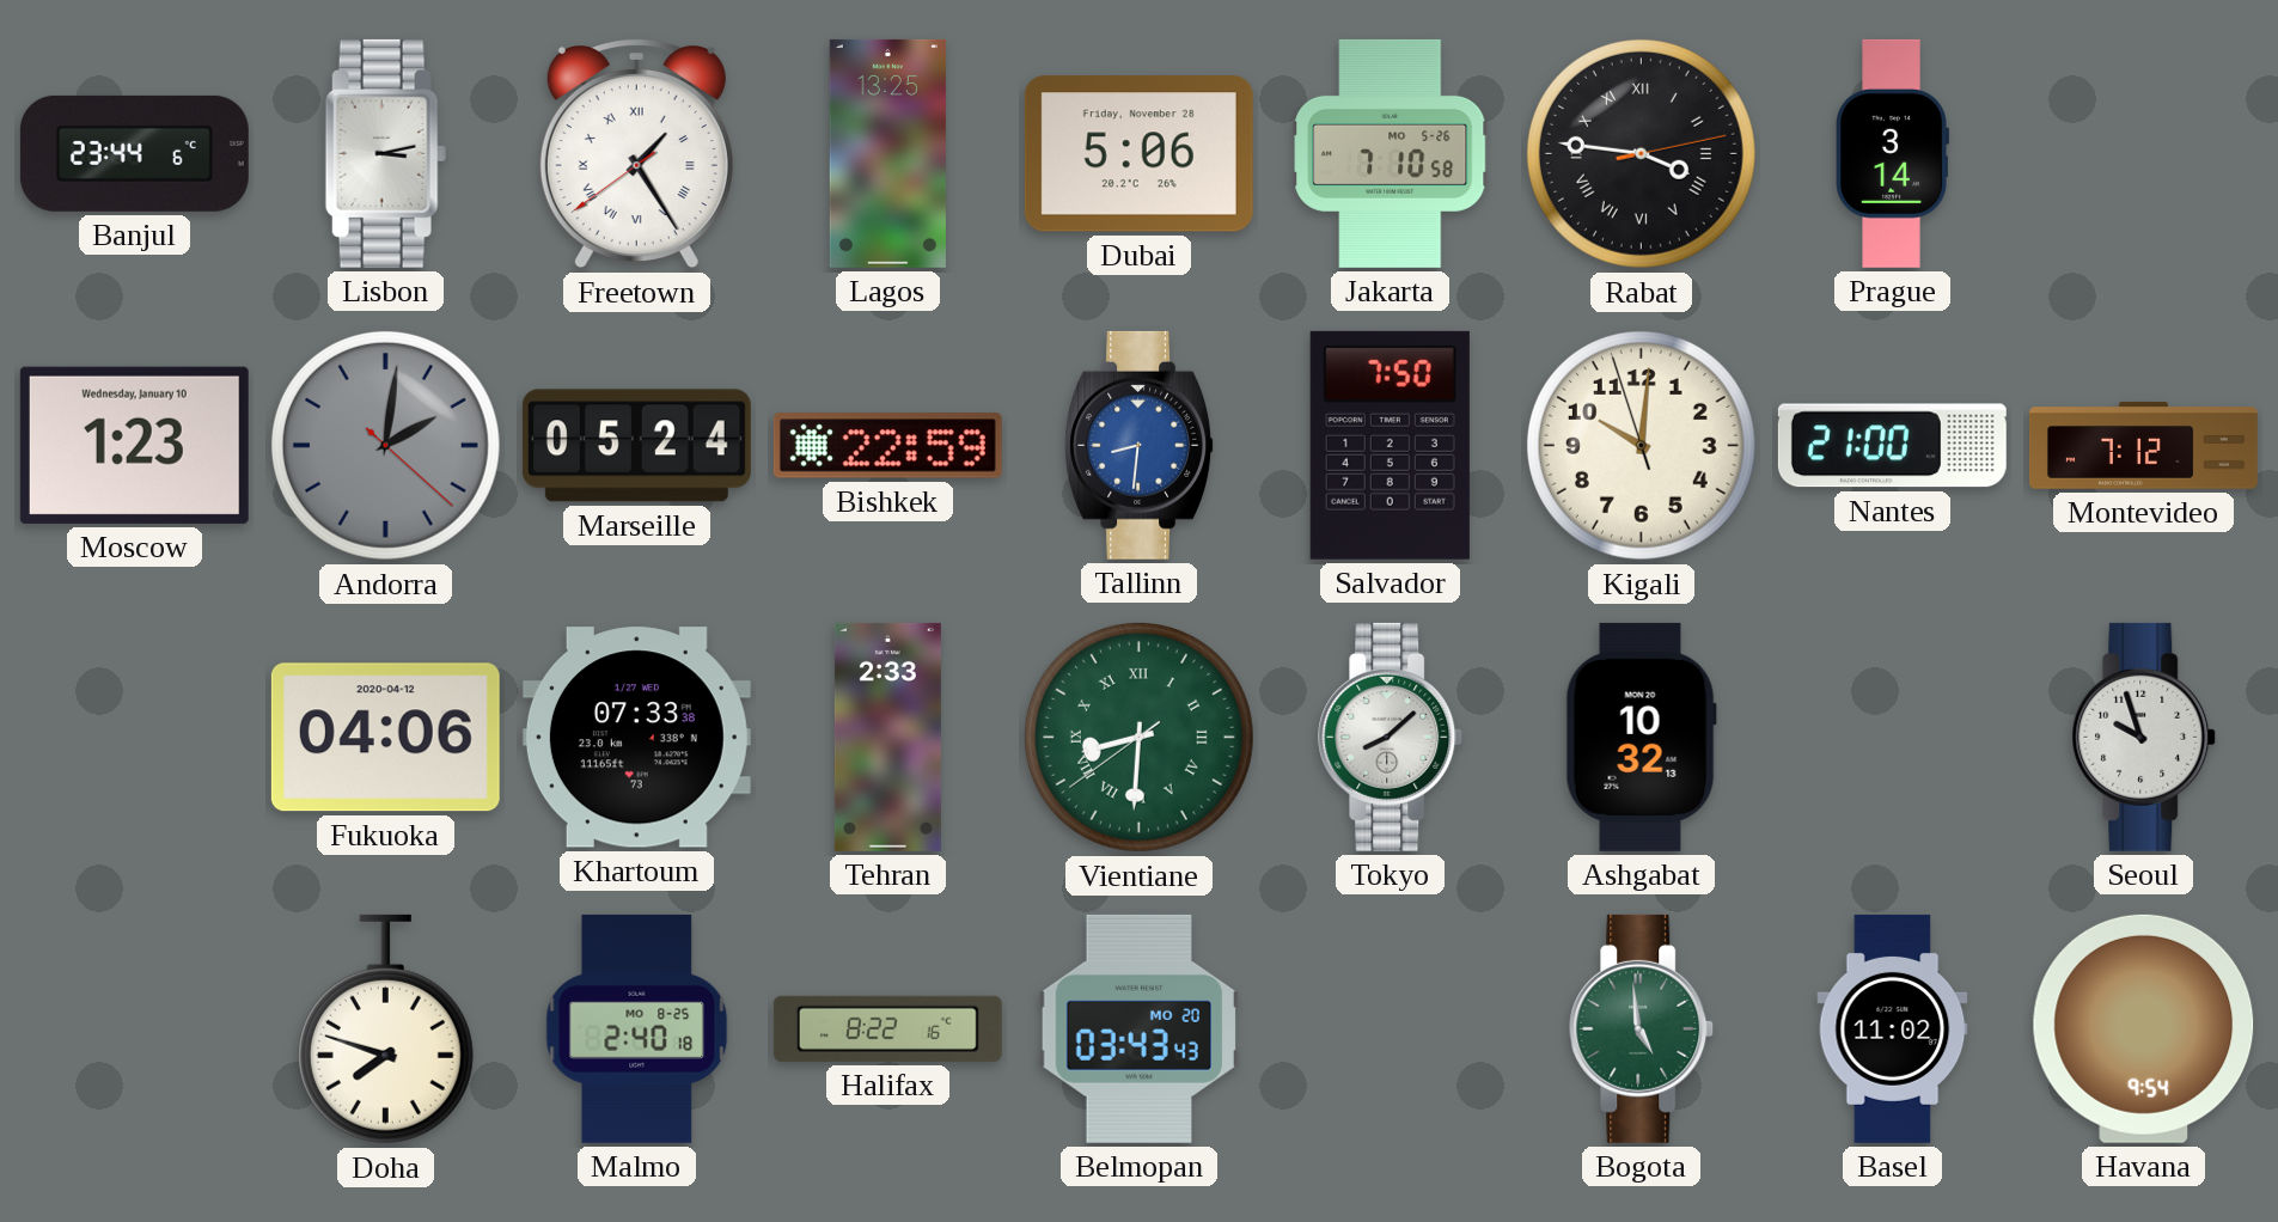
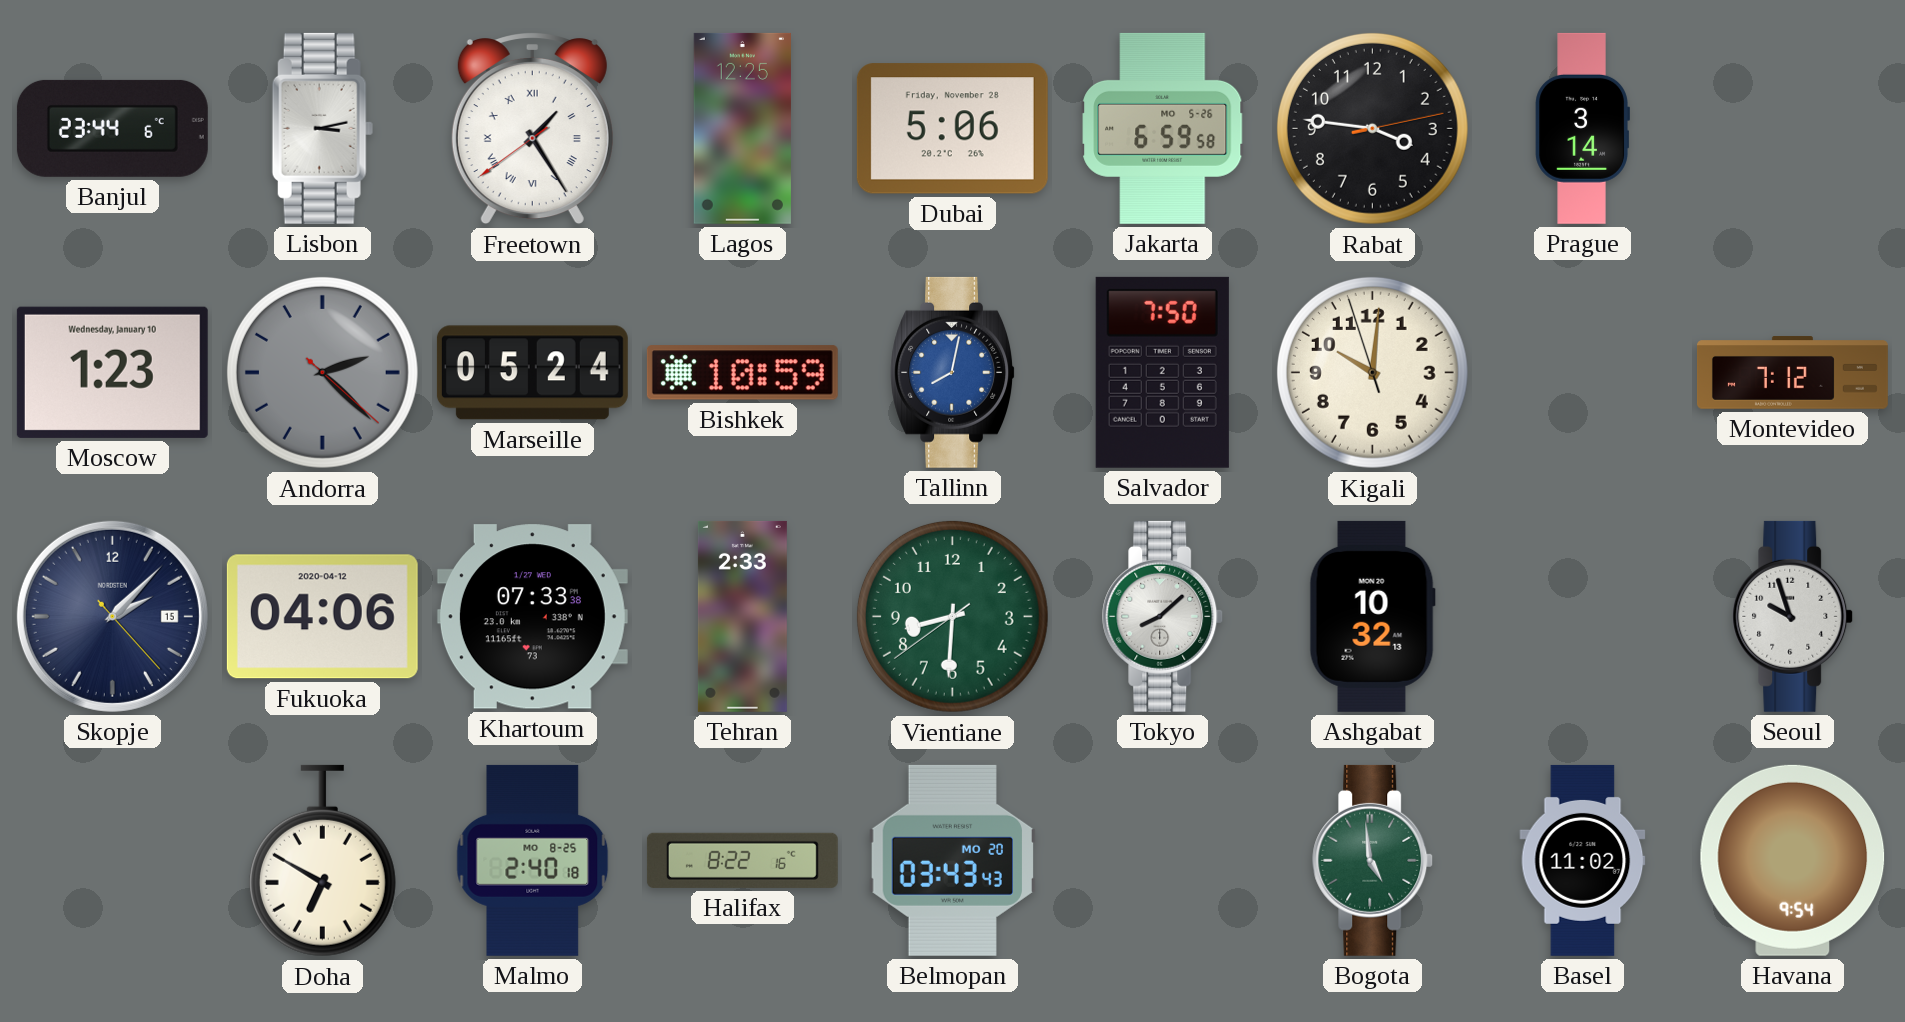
Lagos: 13:25 -> 12:25
Jakarta: 7:10 -> 6:59
Rabat numerals: Roman -> Arabic
Andorra: 2:01 -> 2:22
Bishkek: 22:59 -> 10:59
Tallinn: 8:31 -> 8:02
Nantes: 21:00 -> none
Skopje: none -> 2:07
Vientiane numerals: Roman -> Arabic
Doha: 7:48 -> 6:50
